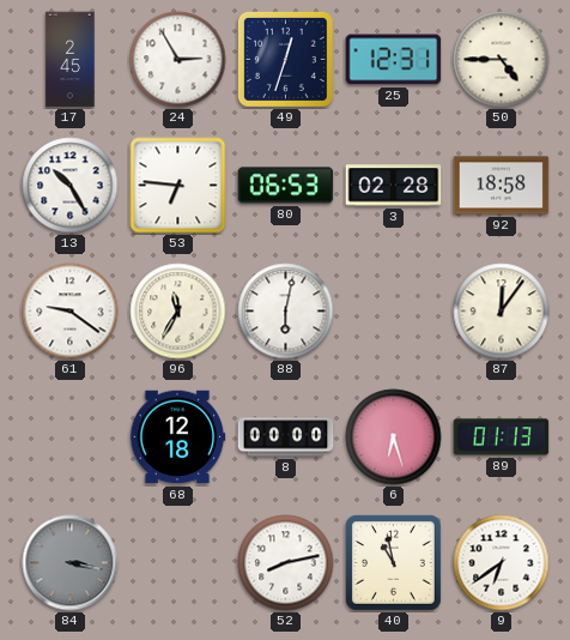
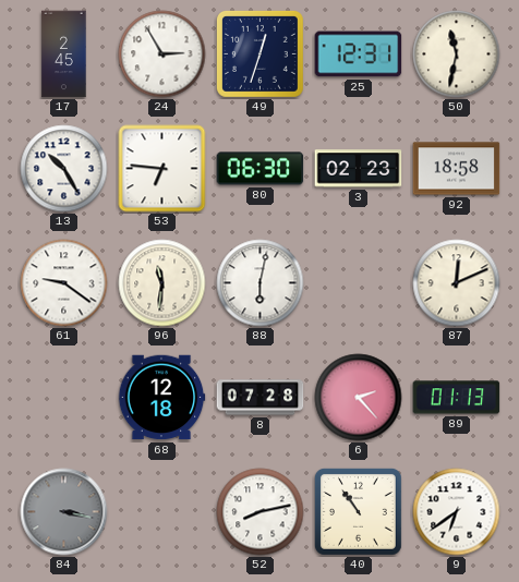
50: 4:45 -> 11:32
80: 06:53 -> 06:30
3: 02:28 -> 02:23
96: 11:35 -> 11:31
87: 12:06 -> 12:11
8: 00:00 -> 07:28
6: 6:27 -> 2:23
40: 10:58 -> 10:54
